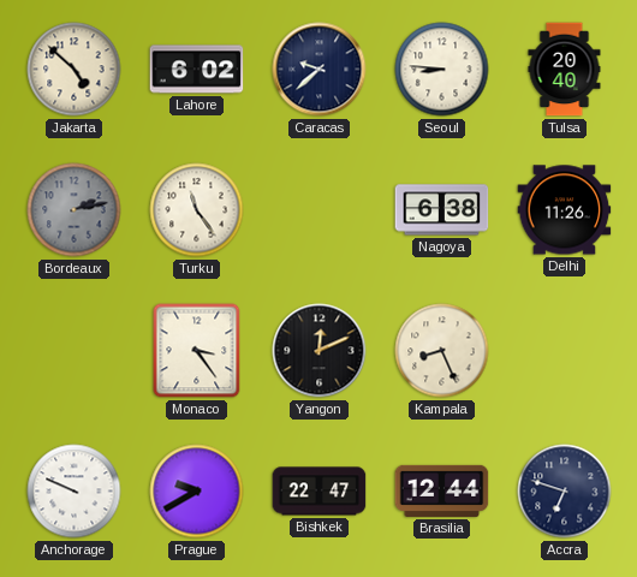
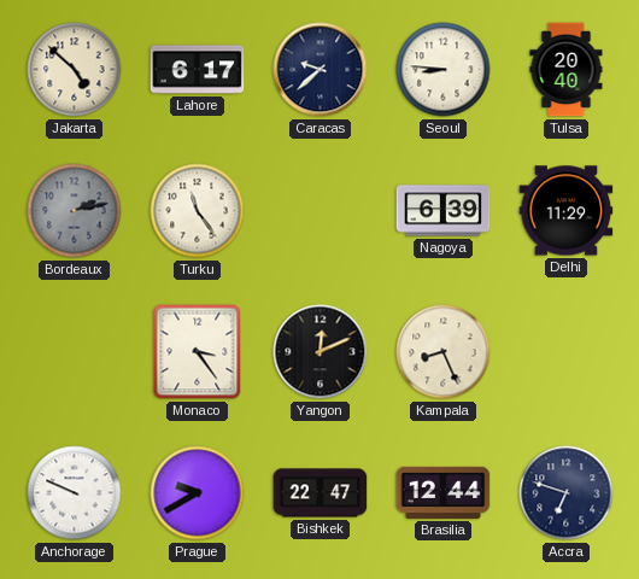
Lahore: 6:02 -> 6:17
Nagoya: 6:38 -> 6:39
Delhi: 11:26 -> 11:29
